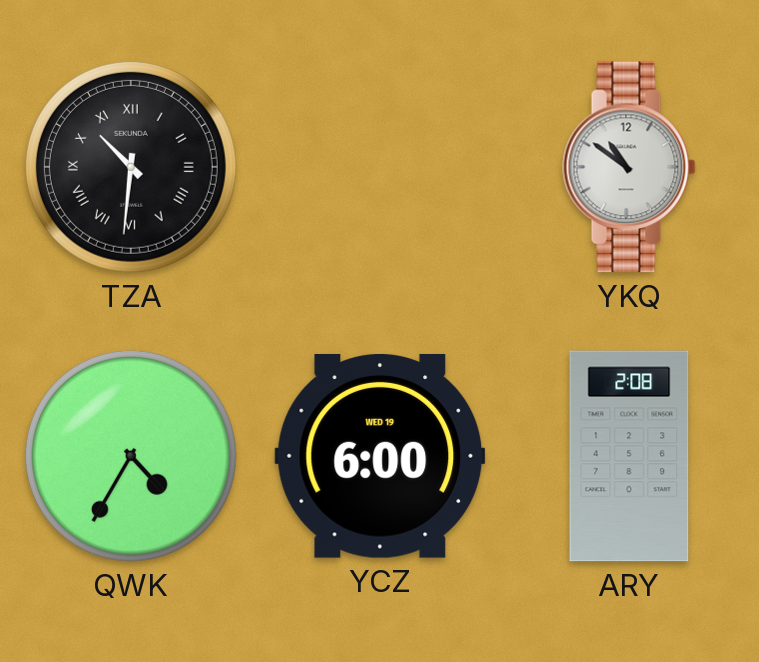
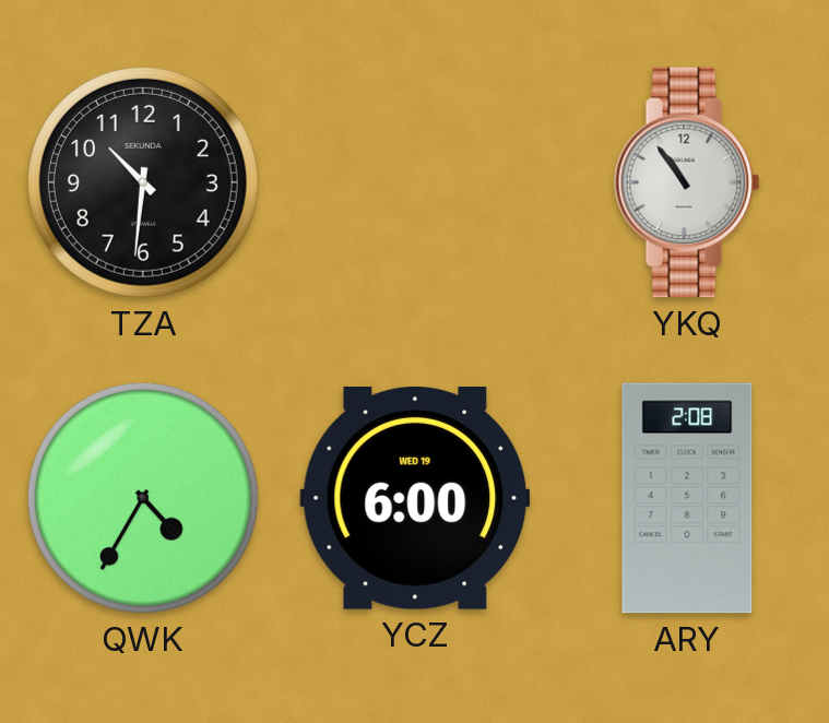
TZA numerals: Roman -> Arabic
YKQ: 10:51 -> 10:54
